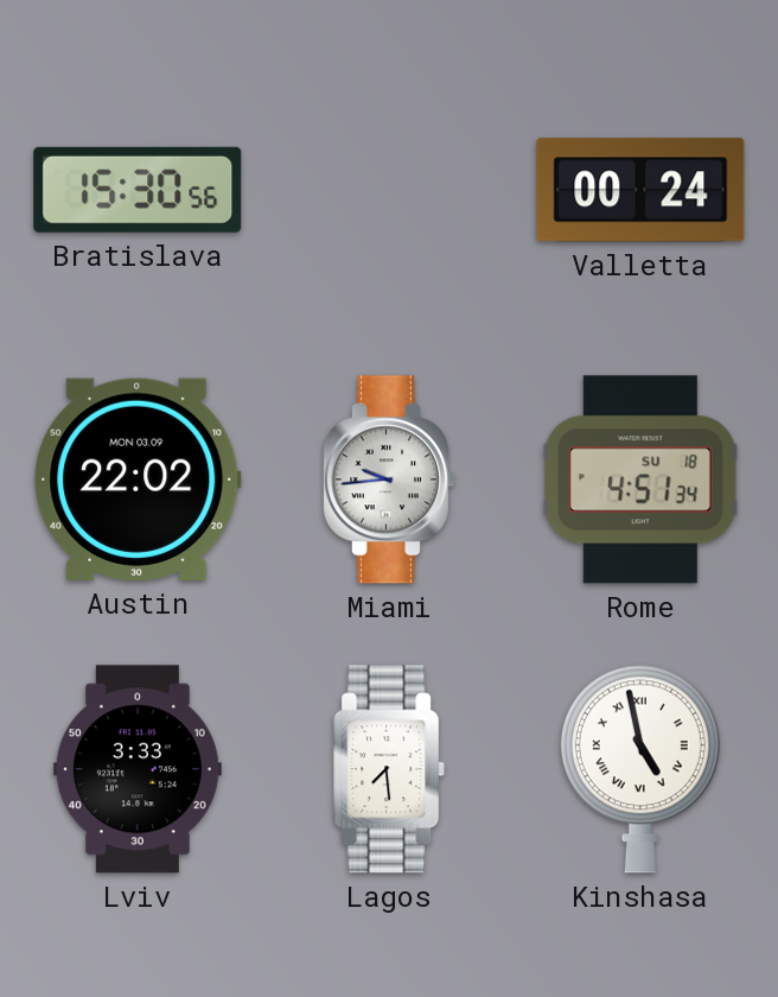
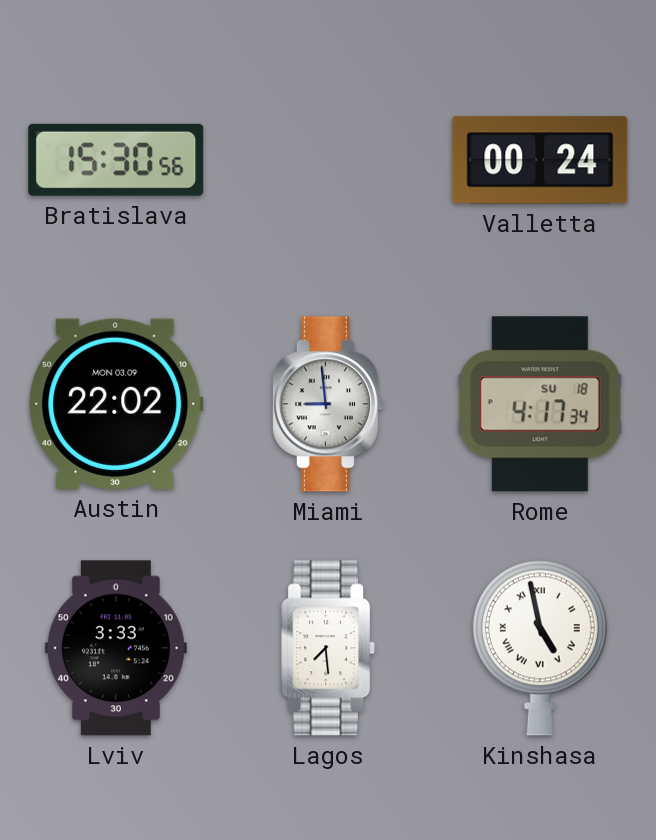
Miami: 9:44 -> 8:59
Rome: 4:51 -> 4:17
